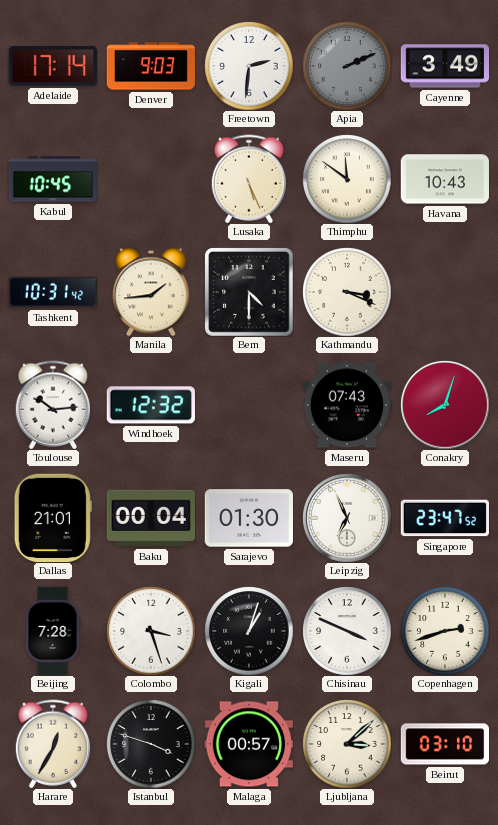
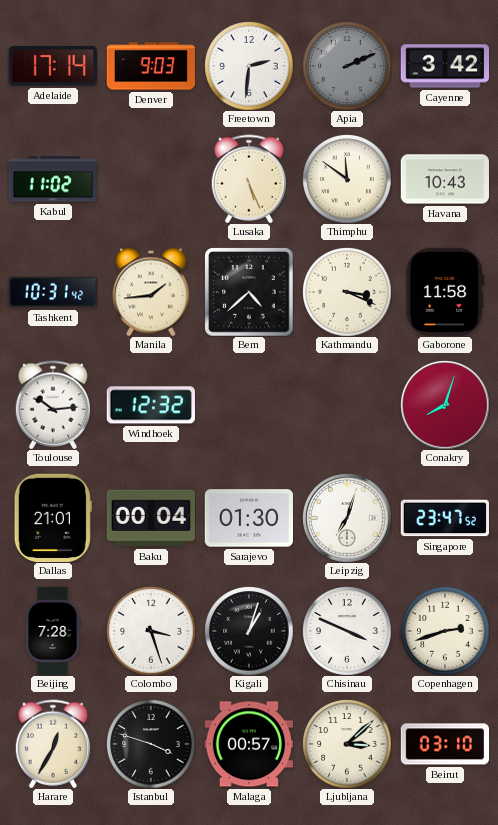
Cayenne: 3:49 -> 3:42
Kabul: 10:45 -> 11:02
Bern: 4:30 -> 4:38
Gaborone: none -> 11:58
Maseru: 07:43 -> none
Leipzig: 6:56 -> 7:03
